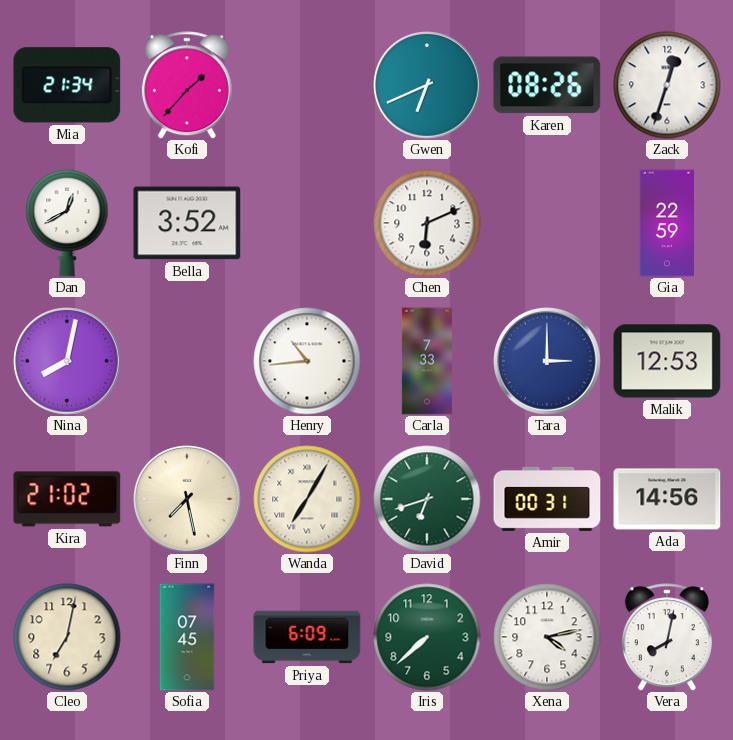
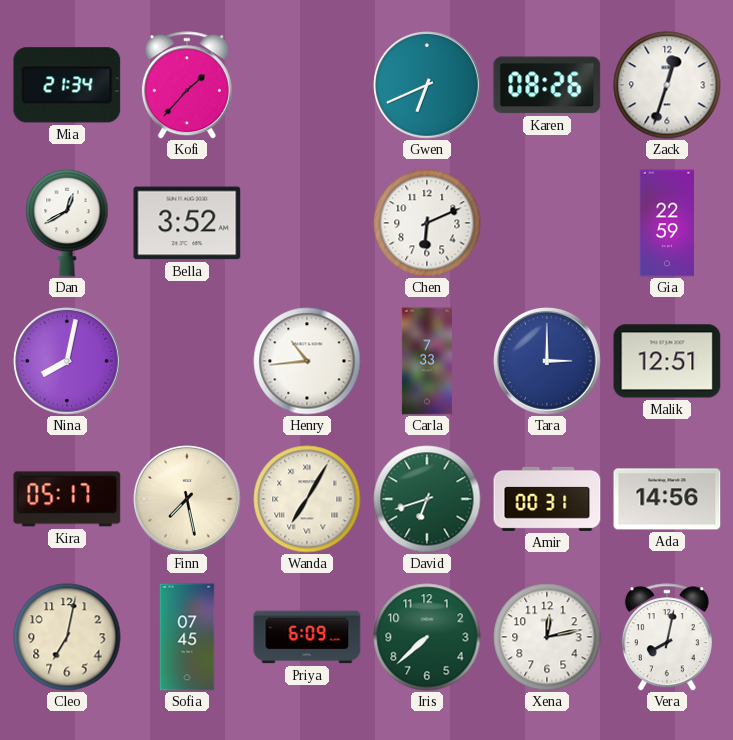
Malik: 12:53 -> 12:51
Kira: 21:02 -> 05:17
Xena: 4:13 -> 12:13
